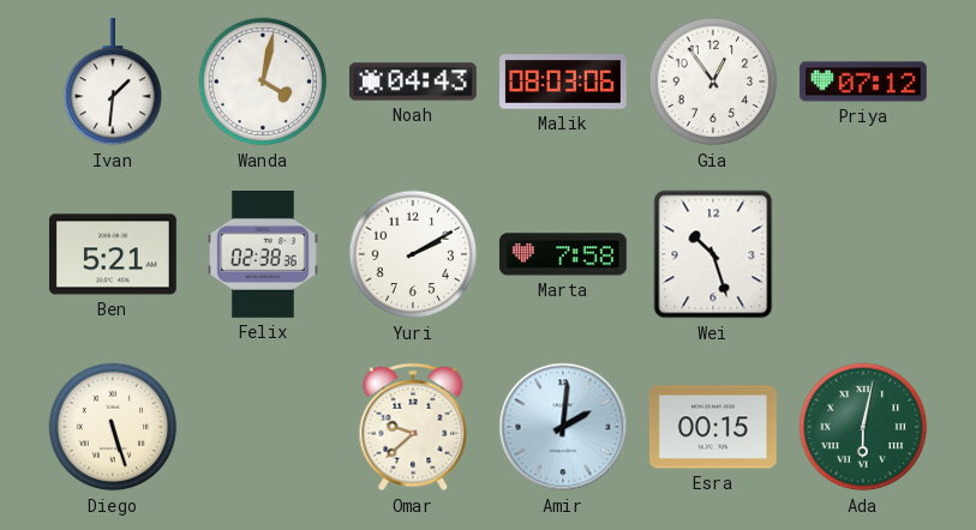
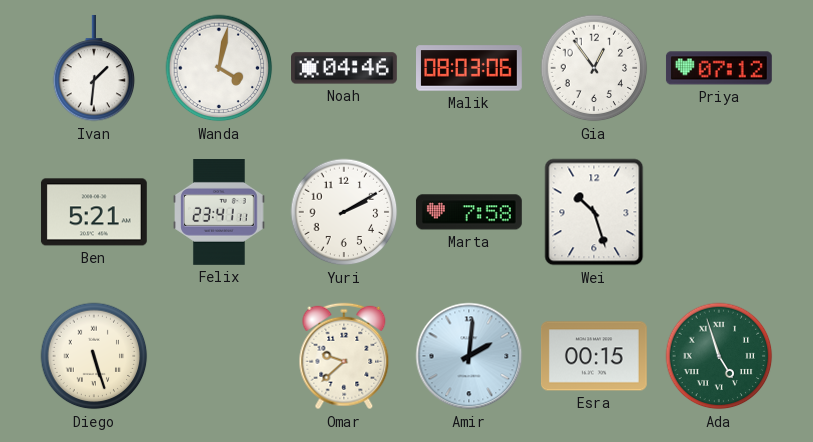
Noah: 04:43 -> 04:46
Felix: 02:38 -> 23:41
Ada: 6:02 -> 4:57
